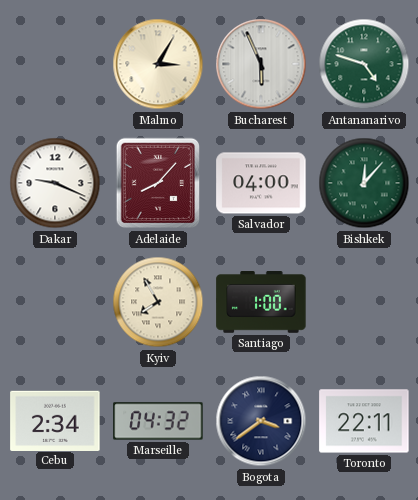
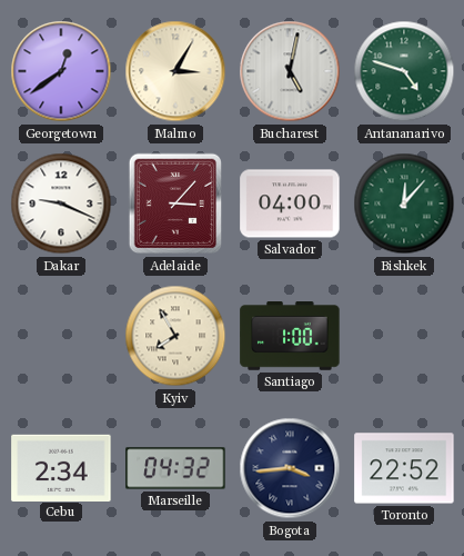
Georgetown: none -> 12:39
Bucharest: 5:56 -> 5:02
Adelaide: 8:07 -> 3:07
Bogota: 3:39 -> 3:44
Toronto: 22:11 -> 22:52
